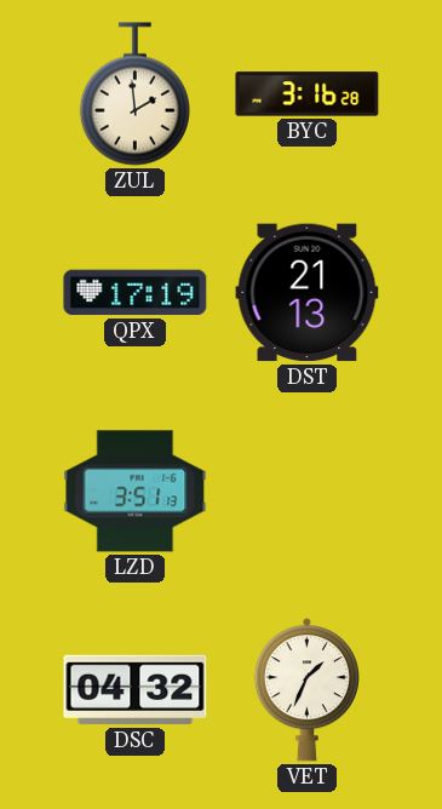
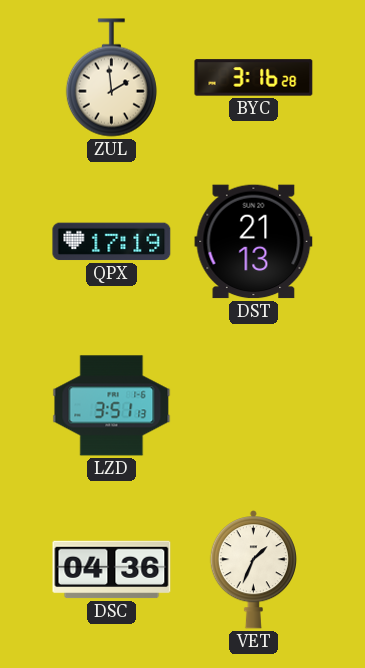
DSC: 04:32 -> 04:36
